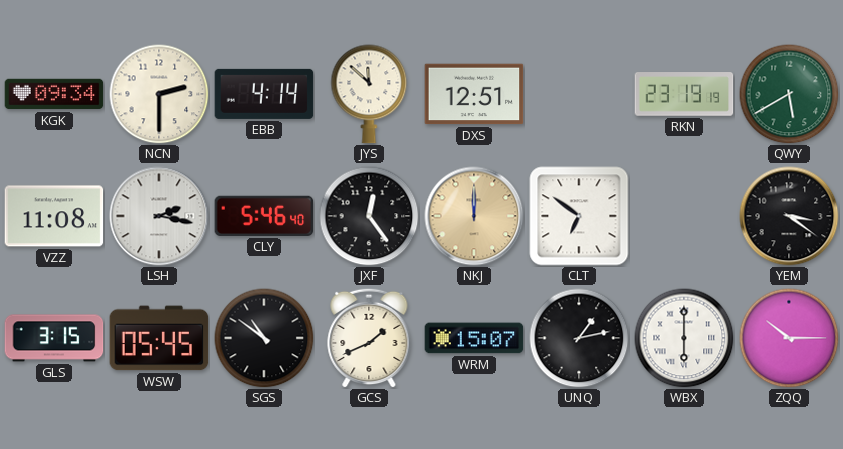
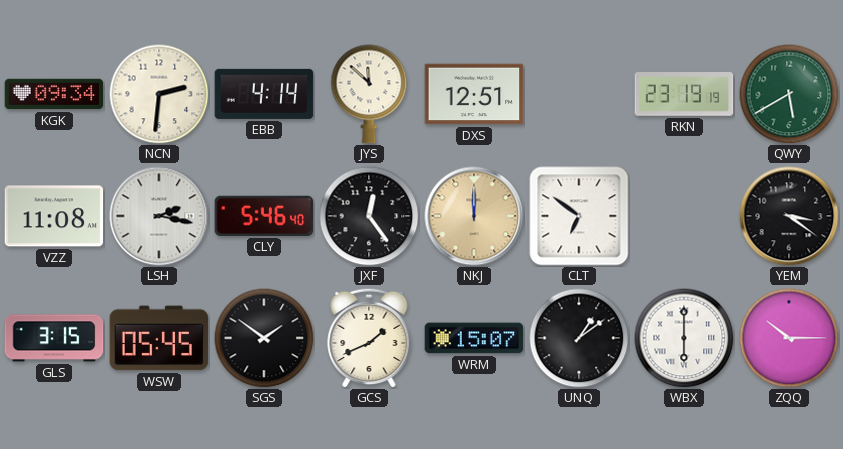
NCN: 2:30 -> 2:31
SGS: 10:51 -> 1:51
UNQ: 1:13 -> 1:09
